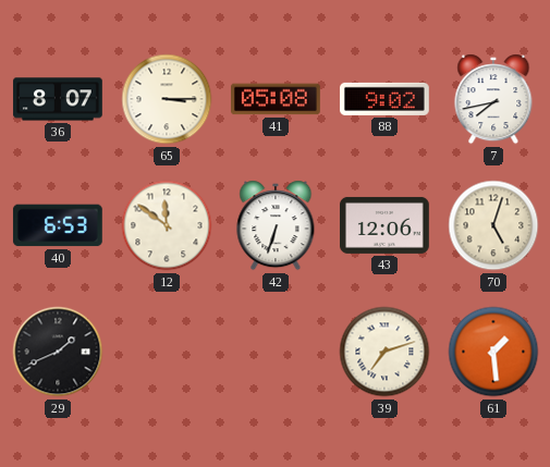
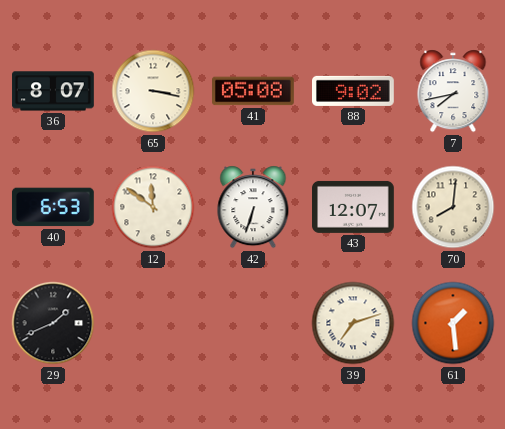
65: 3:15 -> 3:17
43: 12:06 -> 12:07
70: 5:03 -> 8:01
